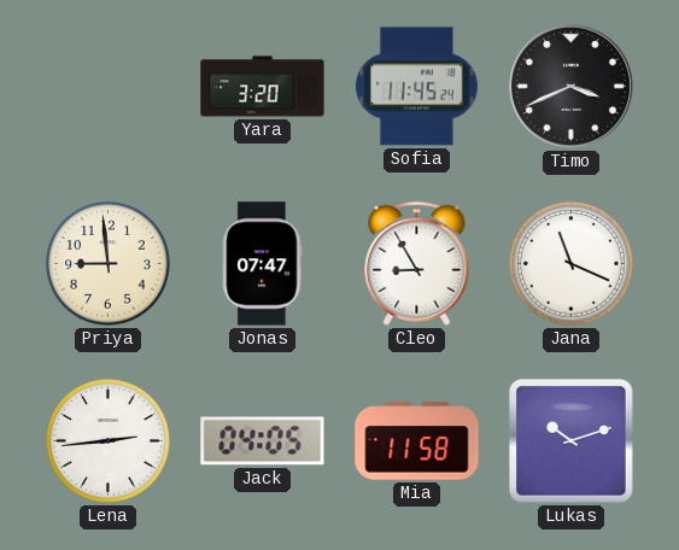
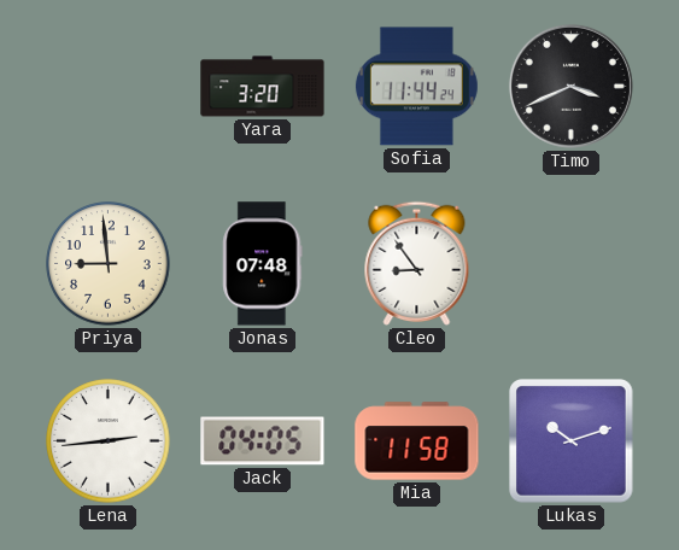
Sofia: 11:45 -> 11:44
Jonas: 07:47 -> 07:48
Cleo: 8:55 -> 8:54
Jana: 11:19 -> none
